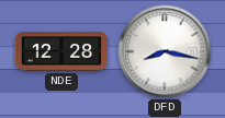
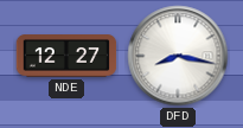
NDE: 12:28 -> 12:27
